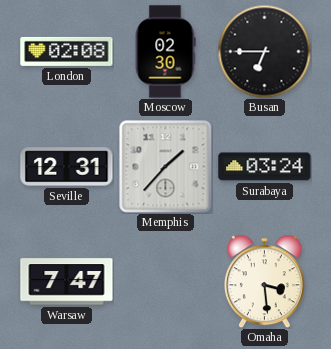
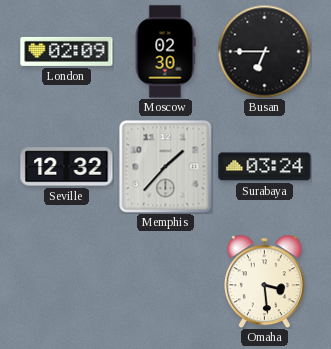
London: 02:08 -> 02:09
Seville: 12:31 -> 12:32
Warsaw: 7:47 -> none
